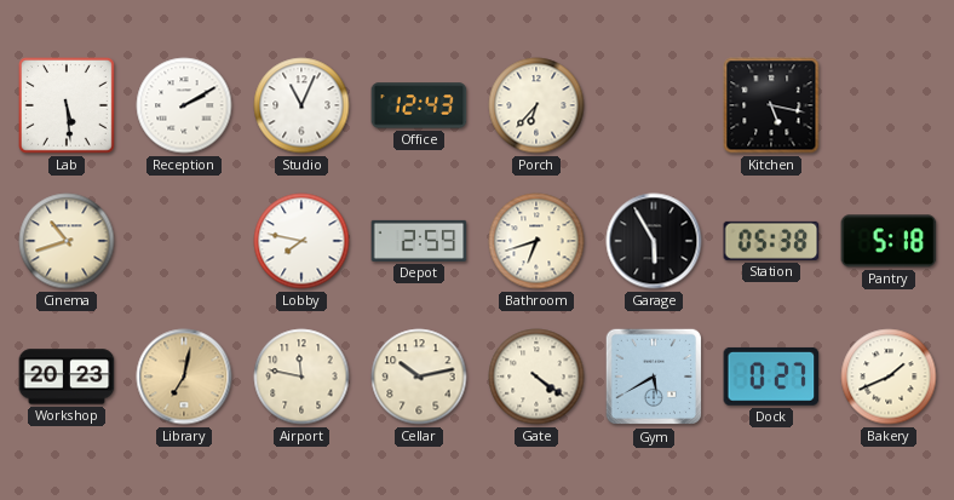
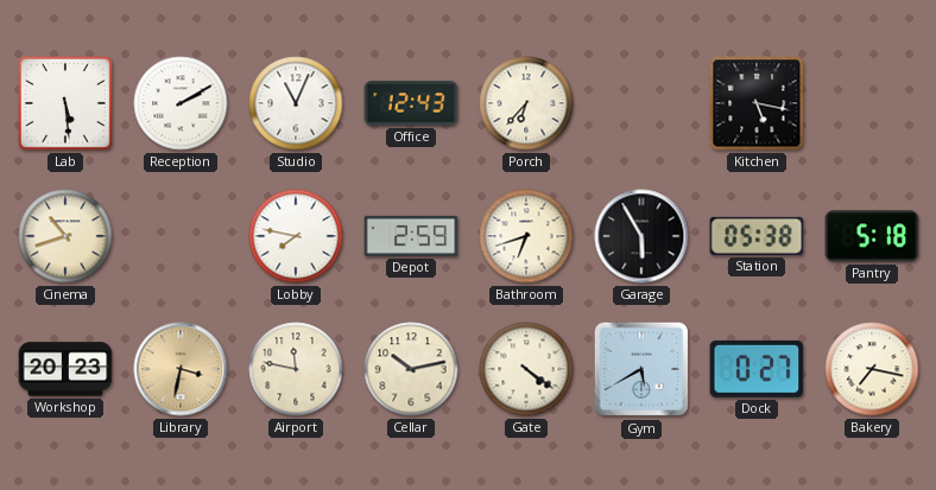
Library: 7:02 -> 3:32
Bakery: 1:41 -> 7:17
